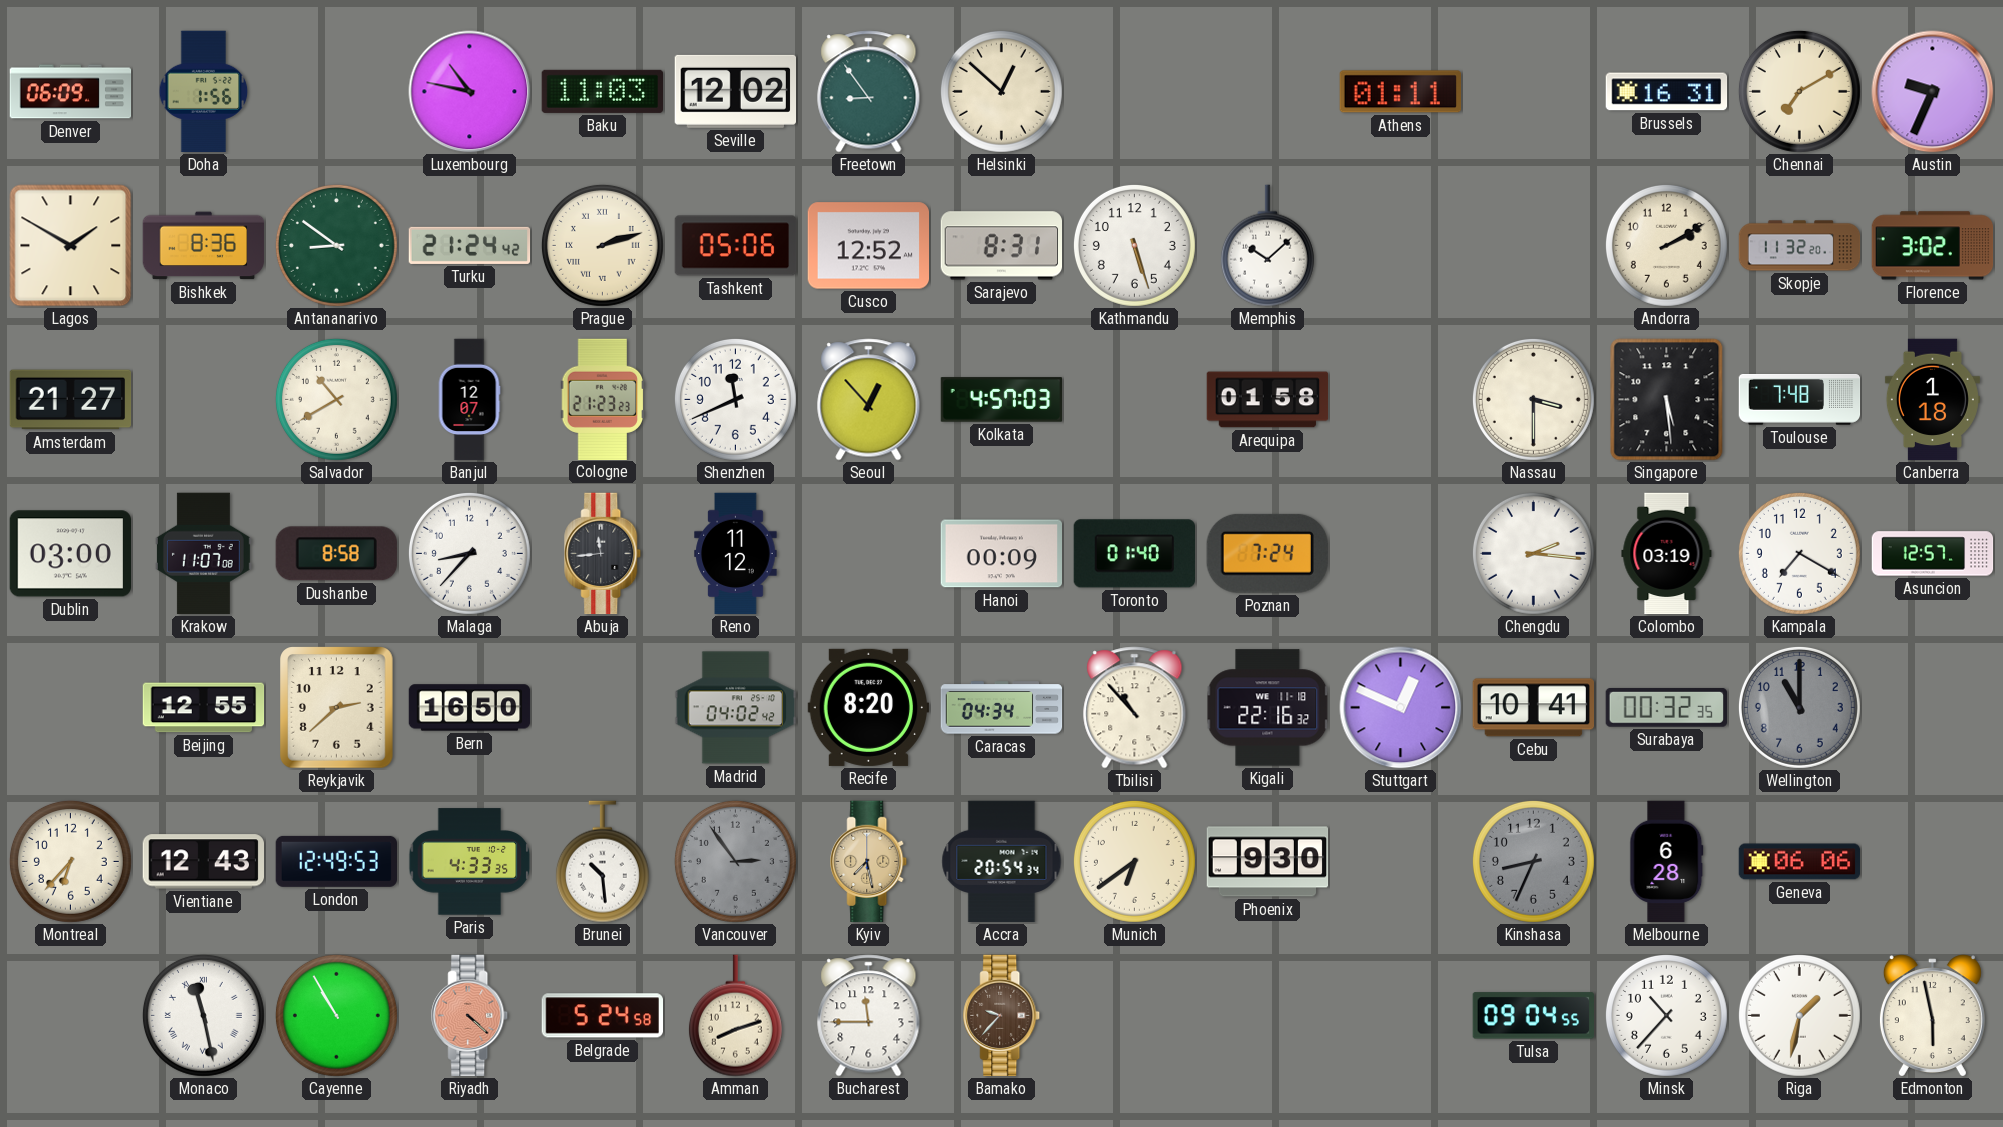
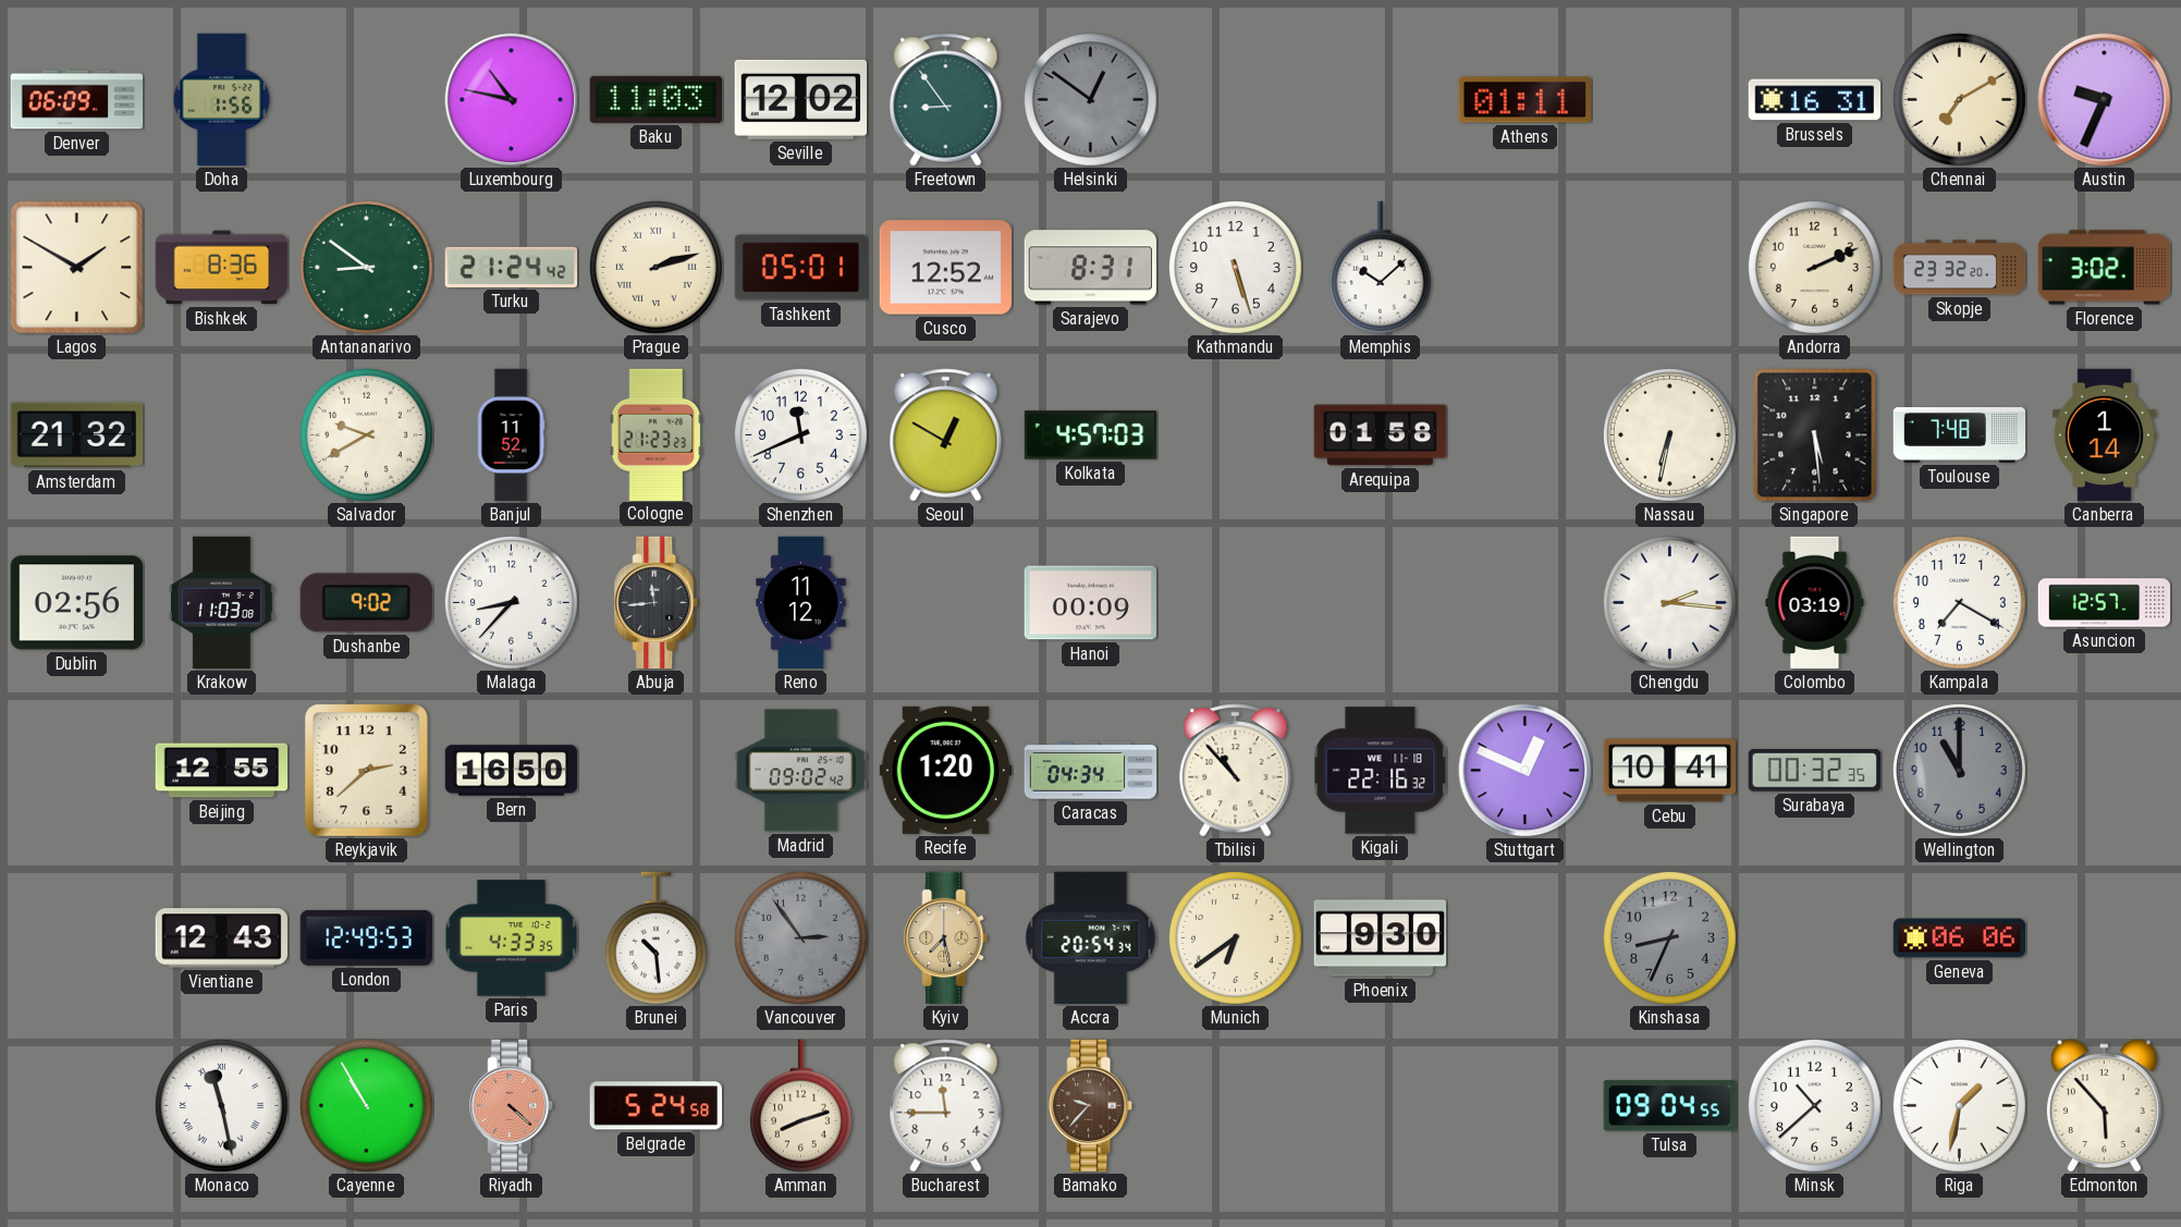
Helsinki: 12:52 -> 12:51
Helsinki dial: cream -> grey
Tashkent: 05:06 -> 05:01
Andorra: 2:10 -> 2:11
Skopje: 11:32 -> 23:32
Amsterdam: 21:27 -> 21:32
Salvador: 10:40 -> 9:40
Banjul: 12:07 -> 11:52
Seoul: 12:53 -> 12:50
Nassau: 3:30 -> 6:32
Canberra: 1:18 -> 1:14
Dublin: 03:00 -> 02:56
Krakow: 11:07 -> 11:03
Dushanbe: 8:58 -> 9:02
Toronto: 01:40 -> none
Poznan: 7:24 -> none
Madrid: 04:02 -> 09:02
Recife: 8:20 -> 1:20
Montreal: 6:37 -> none
Melbourne: 6:28 -> none
Minsk: 10:37 -> 10:38
Edmonton: 5:58 -> 5:53
